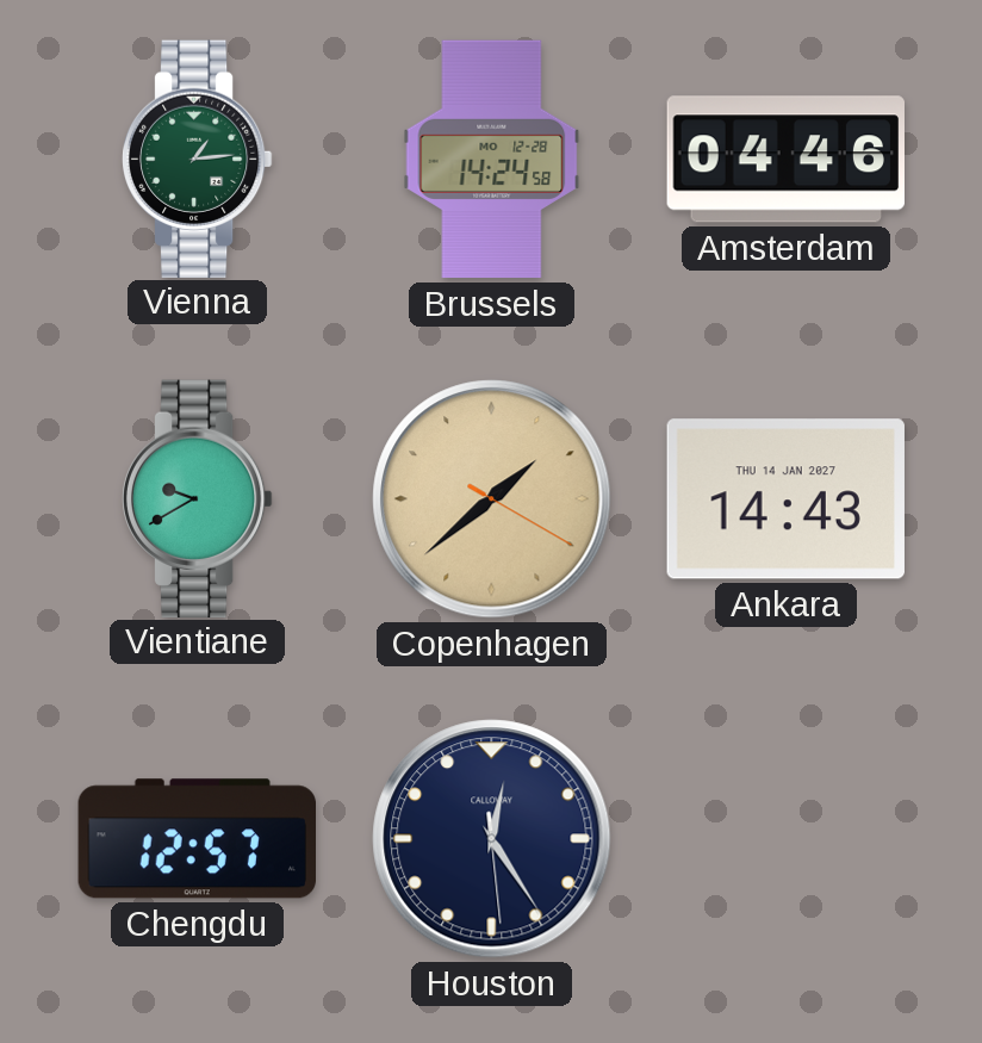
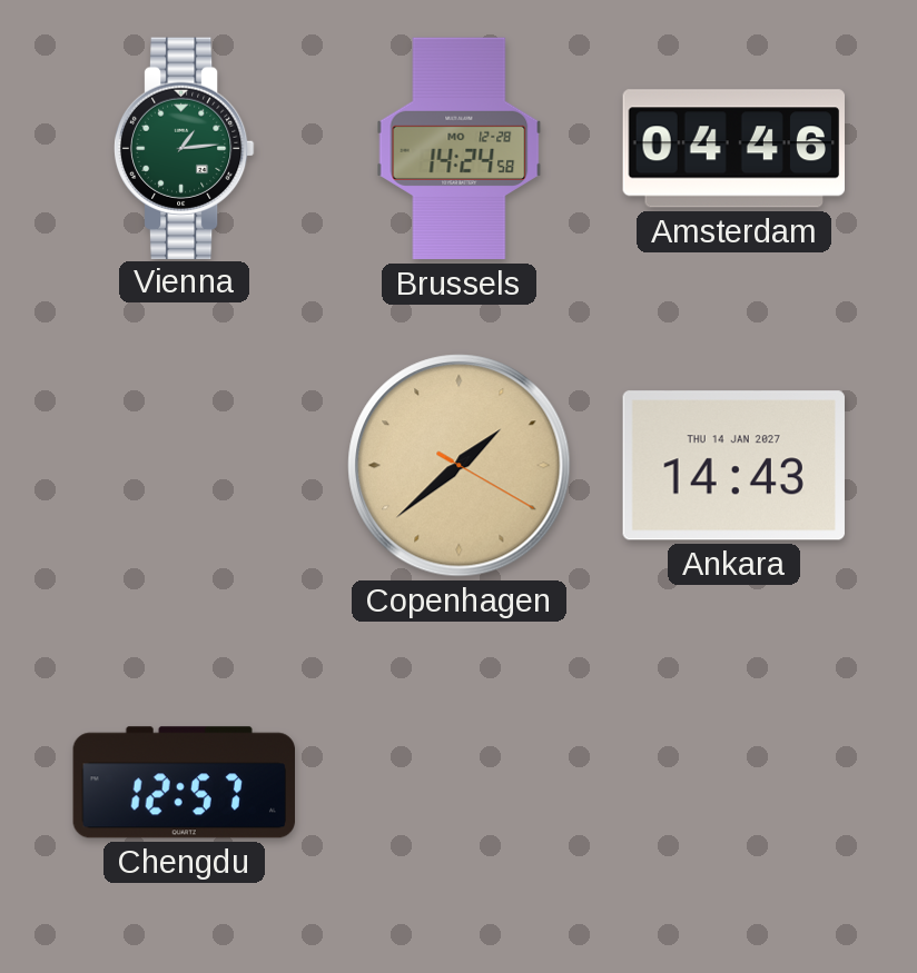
Vientiane: 9:40 -> none
Houston: 12:24 -> none
